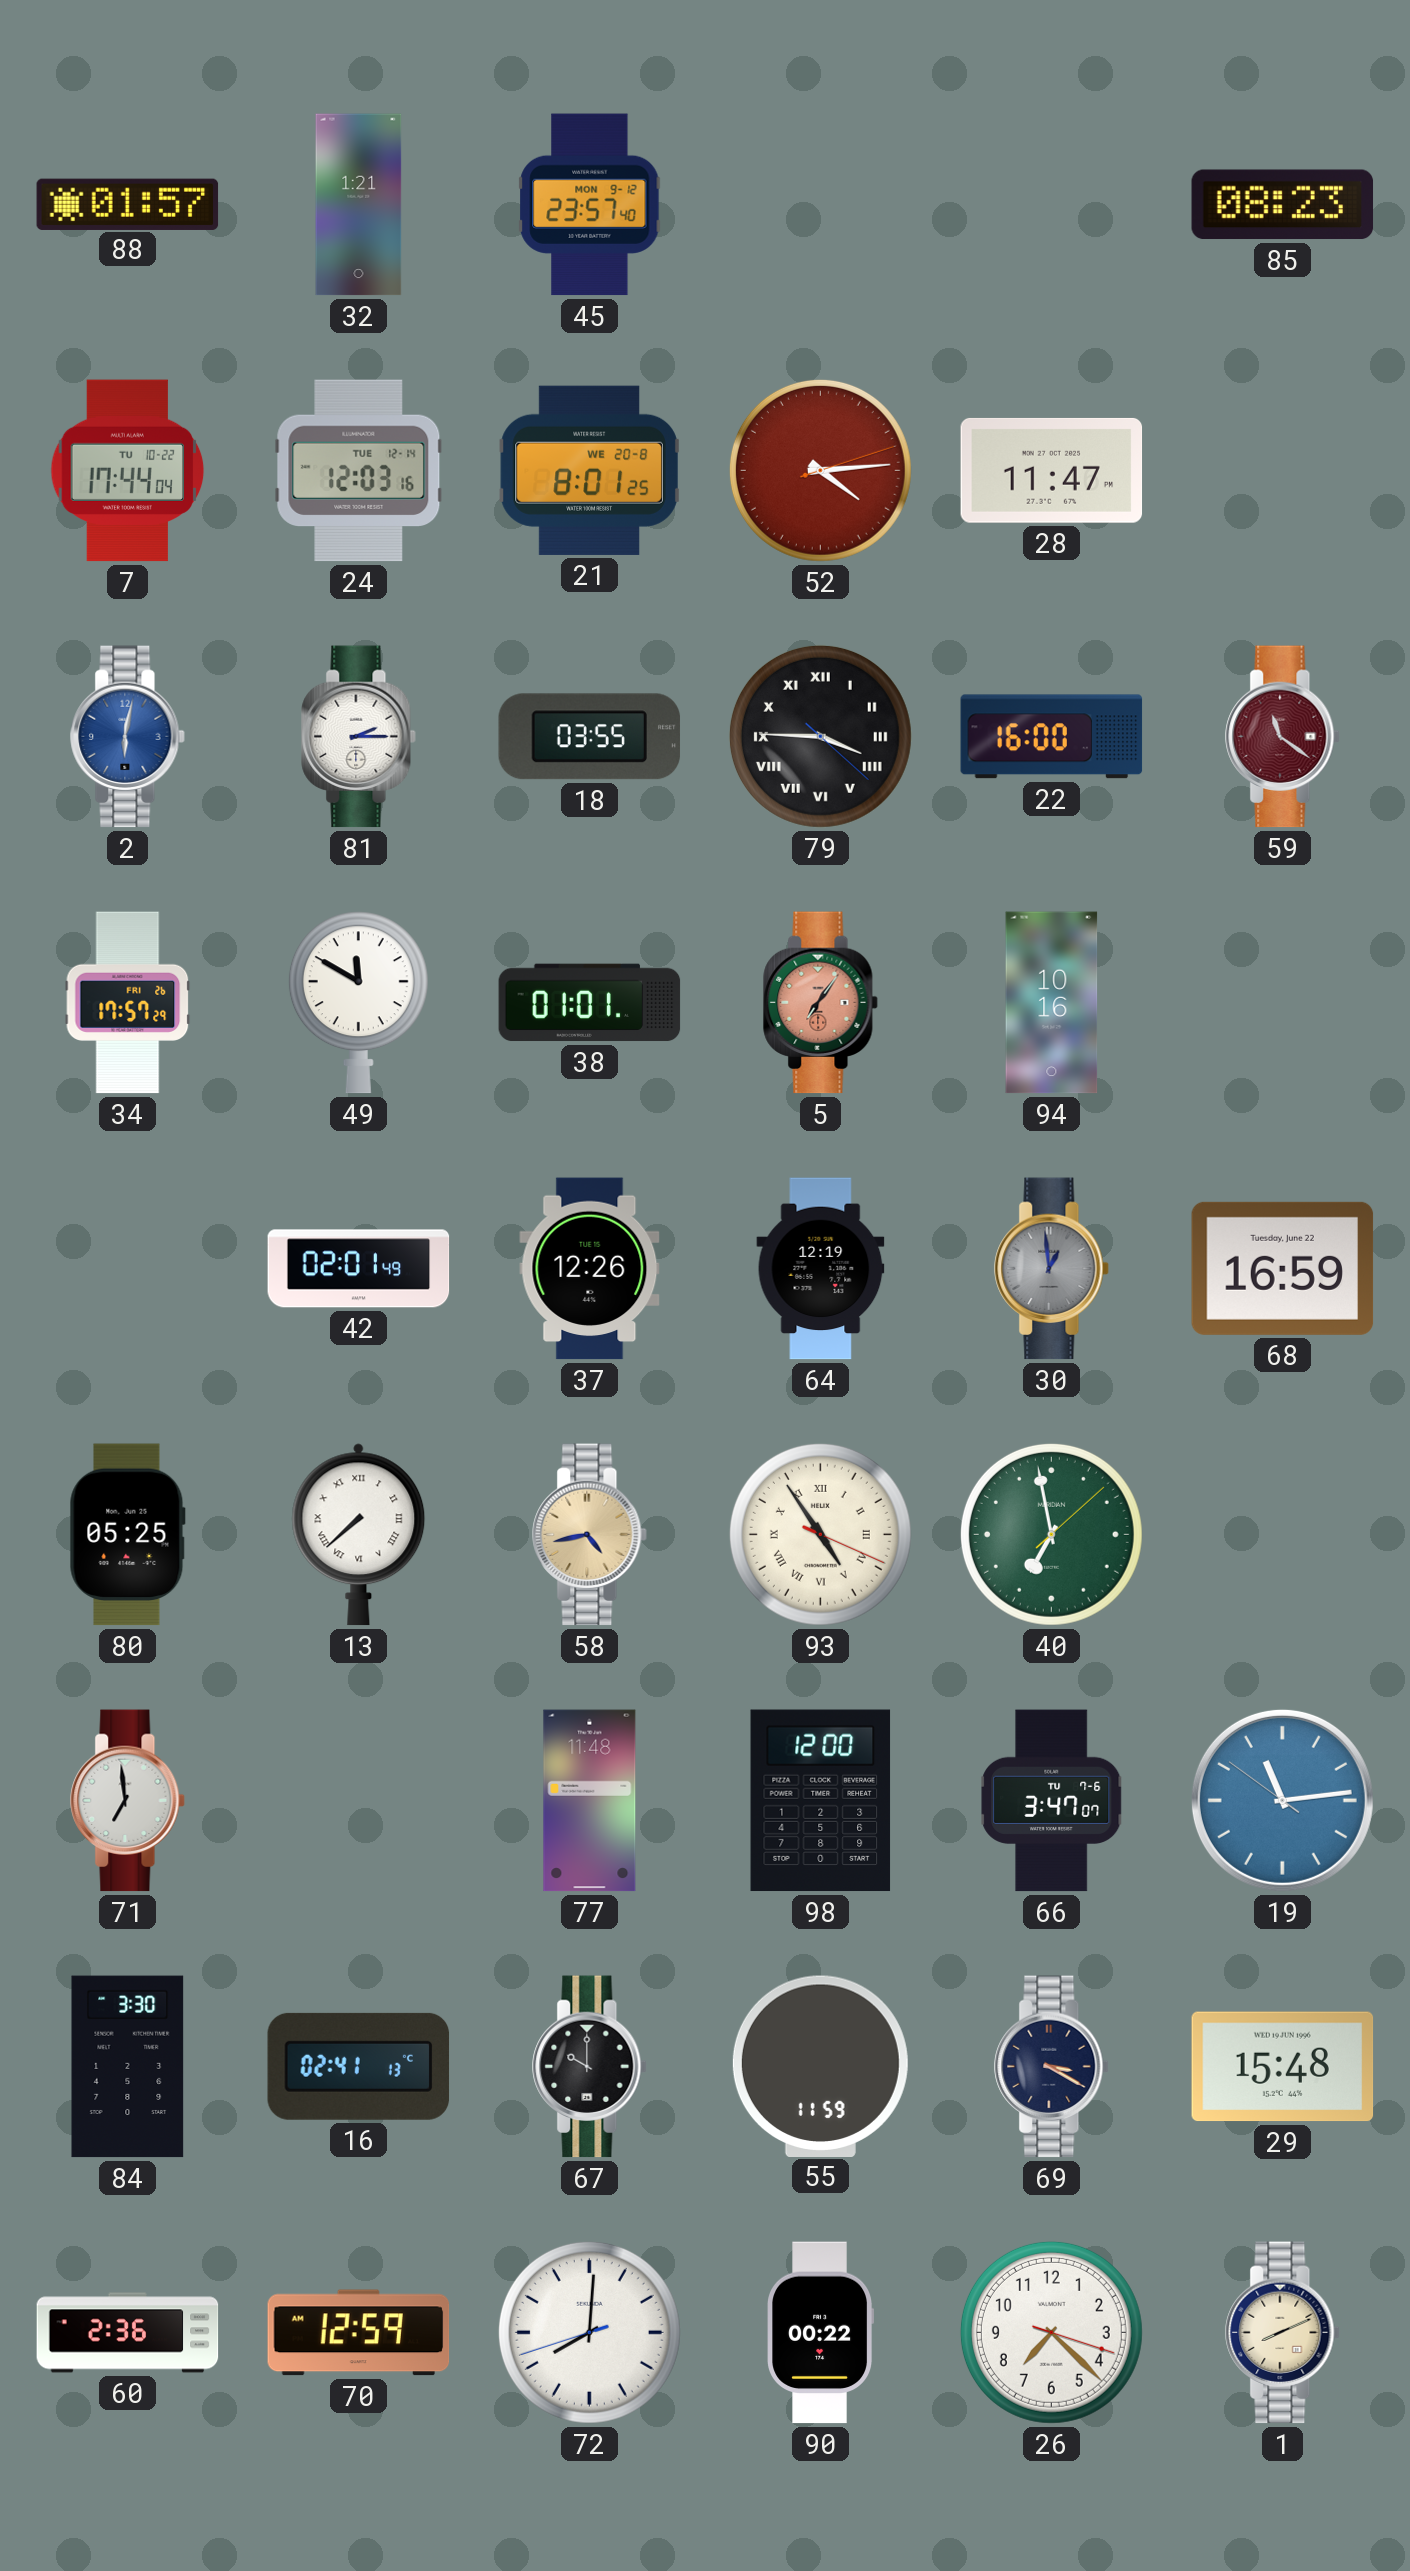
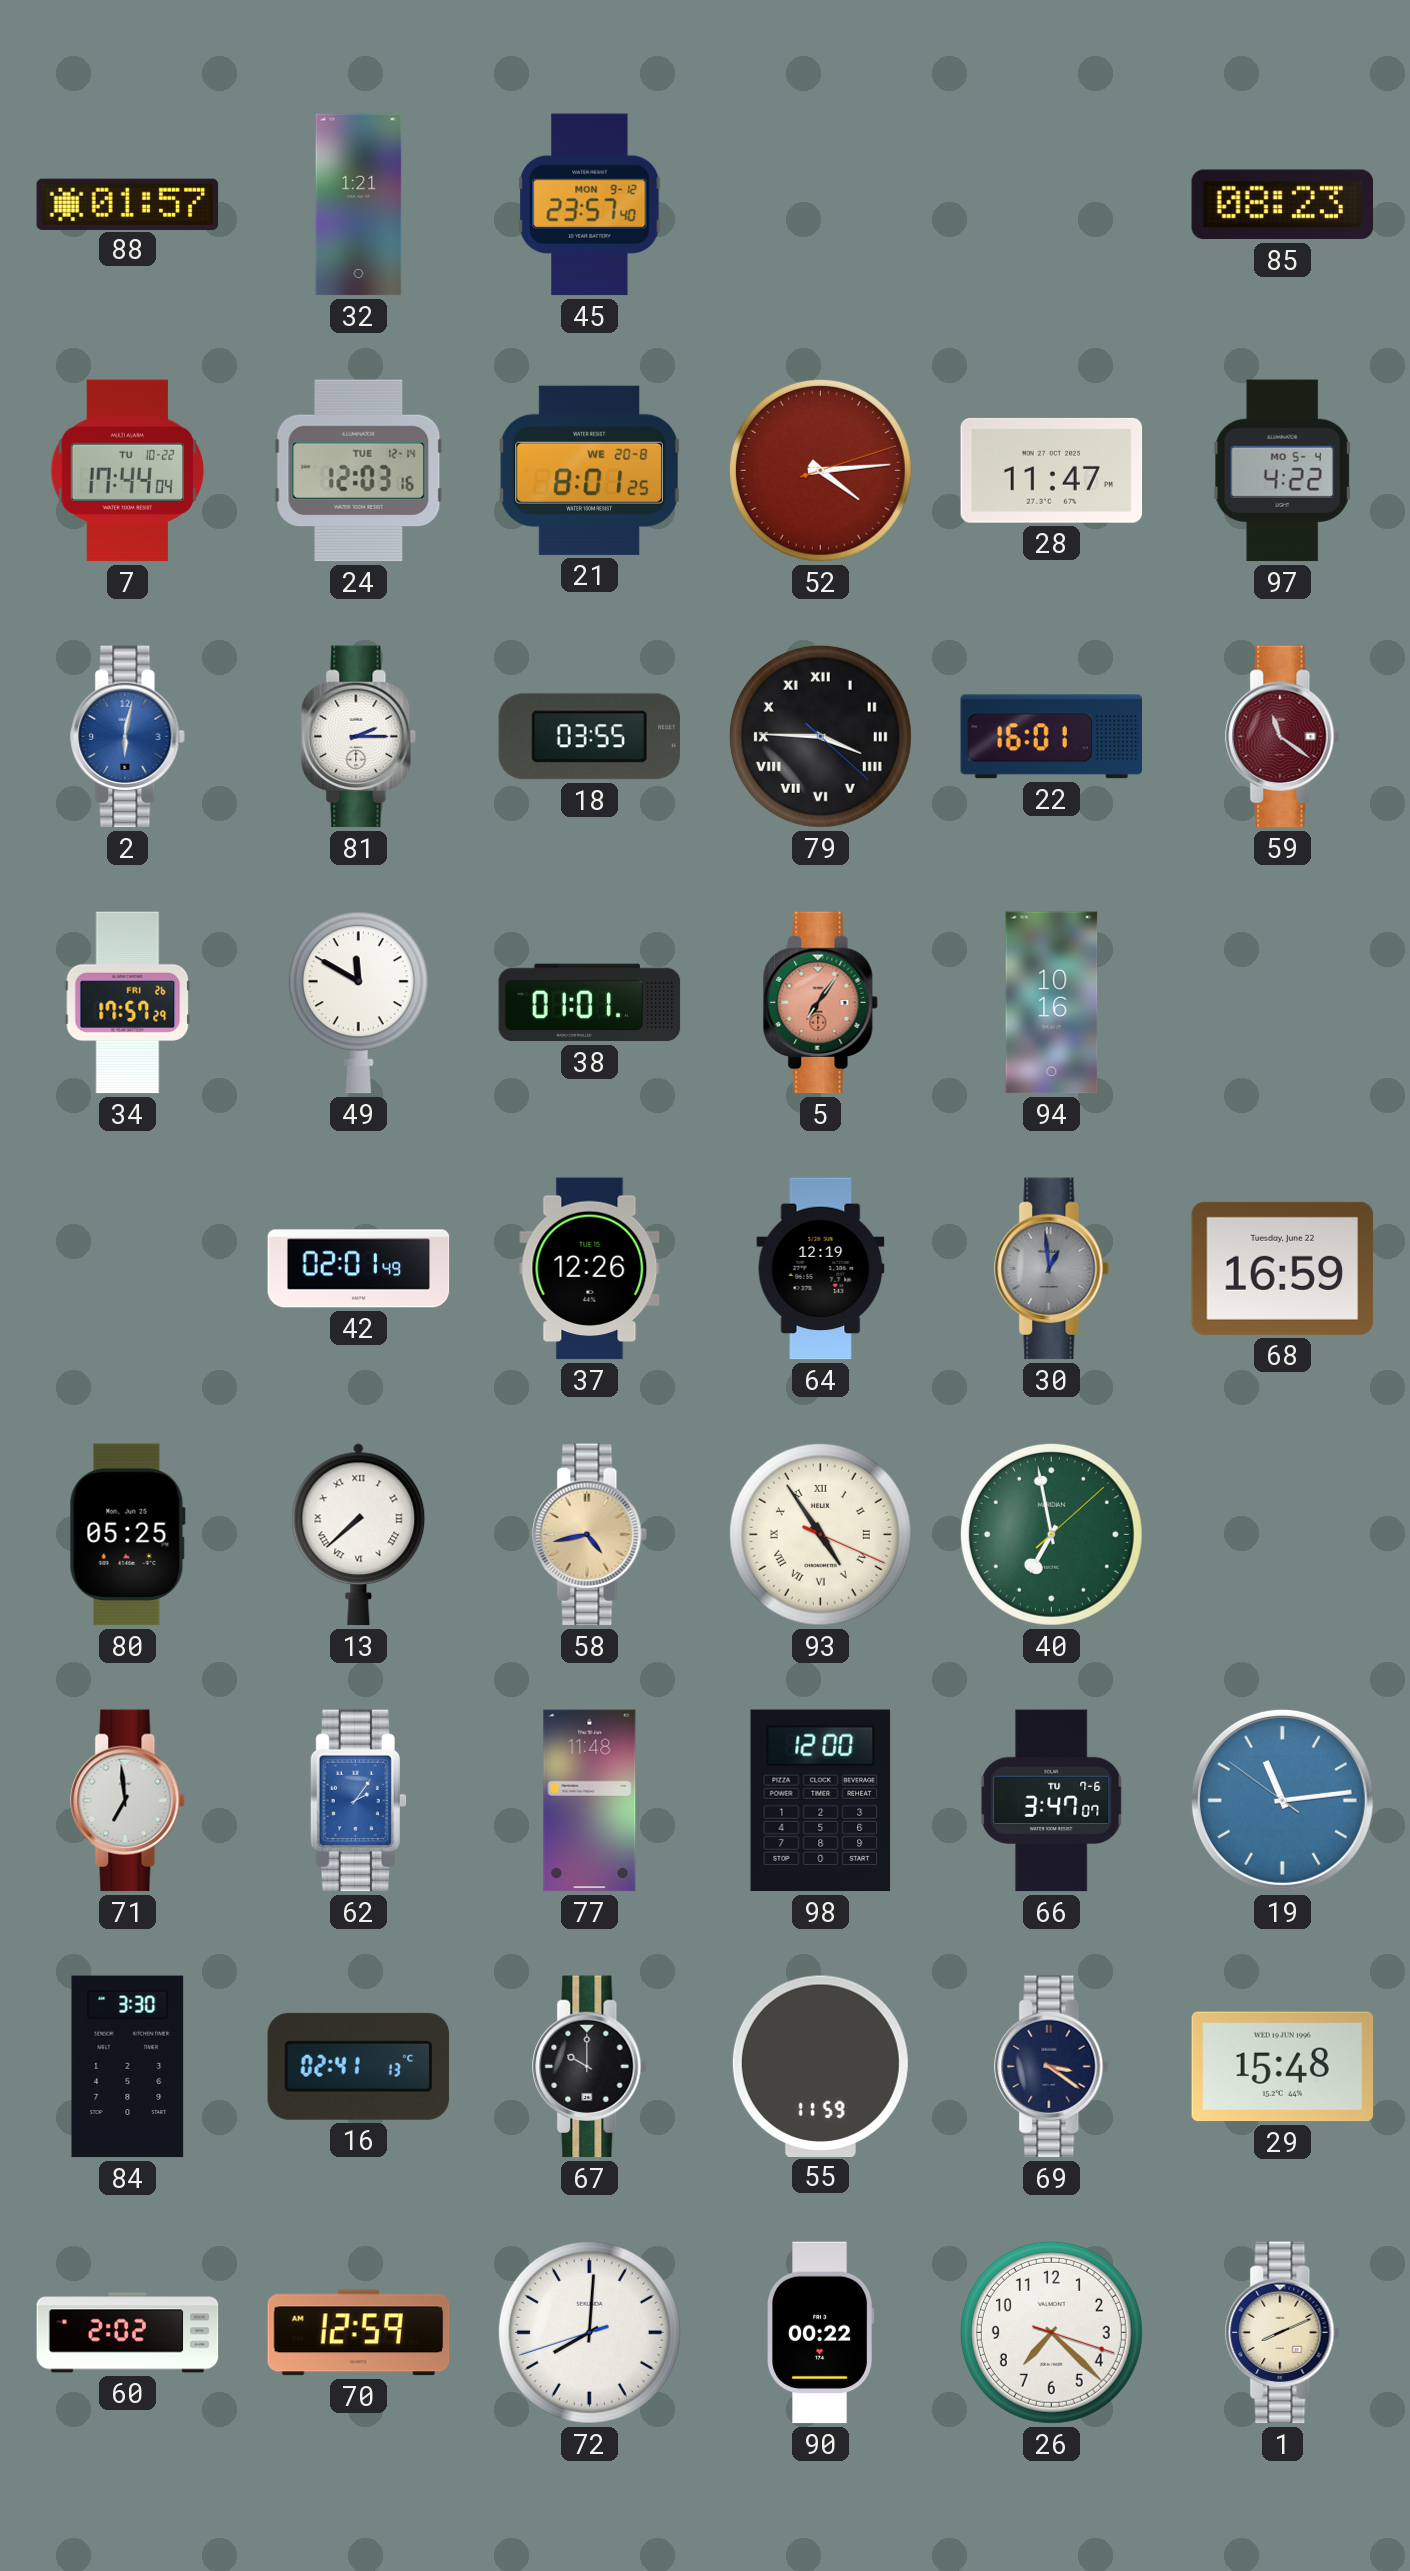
97: none -> 4:22
22: 16:00 -> 16:01
62: none -> 2:06
69: 3:20 -> 3:21
60: 2:36 -> 2:02
